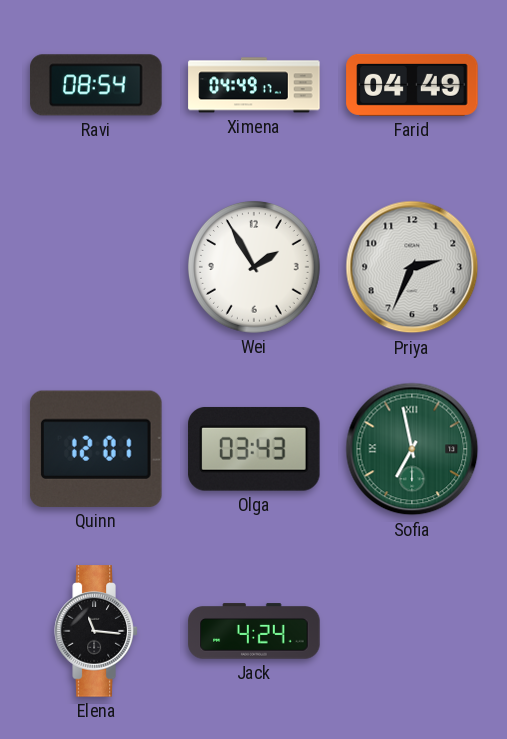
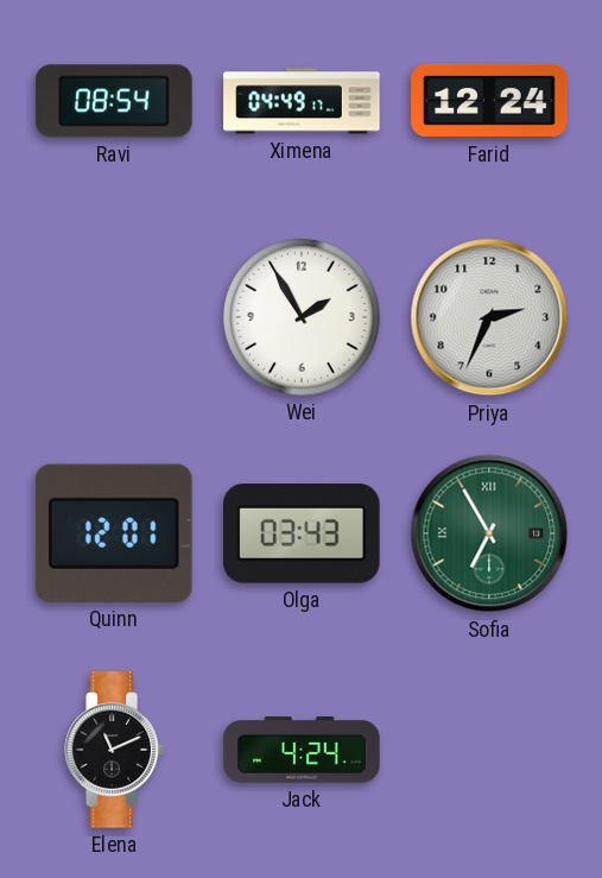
Farid: 04:49 -> 12:24
Sofia: 6:58 -> 6:55
Elena: 11:16 -> 11:11
